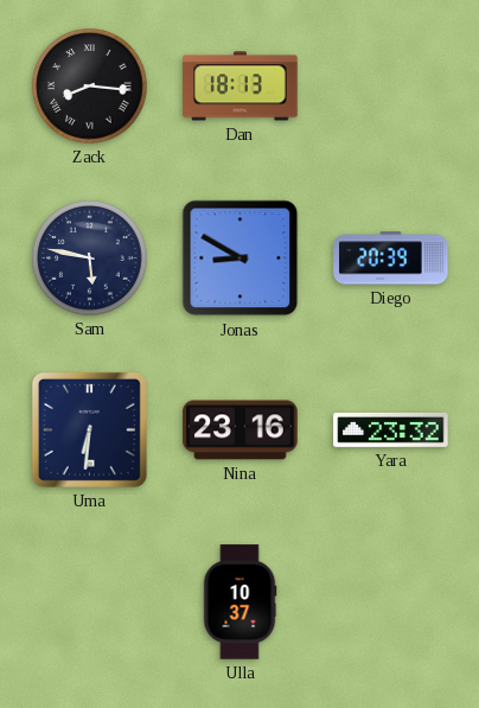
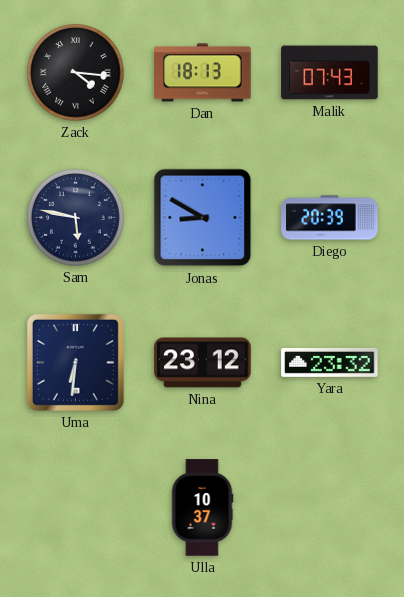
Zack: 8:16 -> 4:16
Malik: none -> 07:43
Nina: 23:16 -> 23:12
